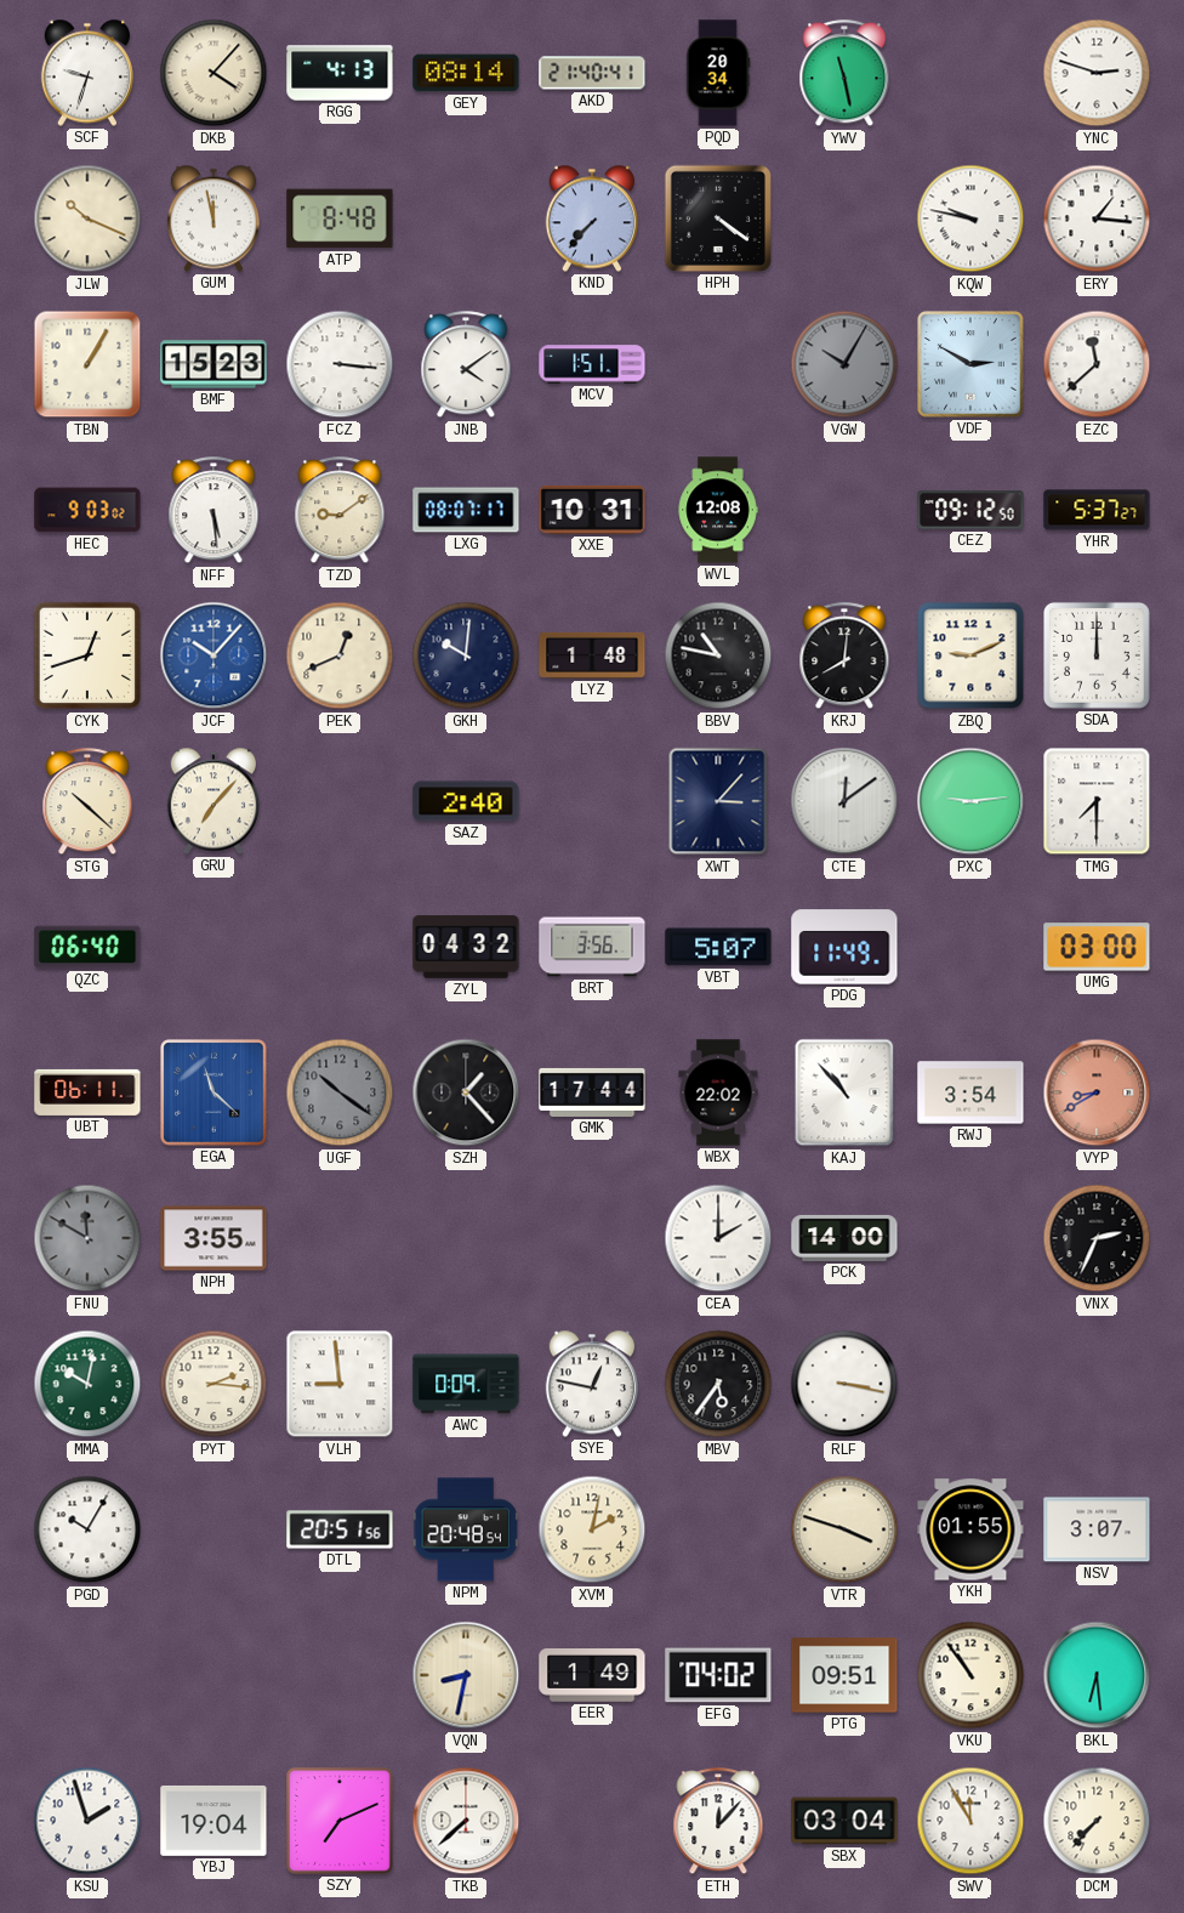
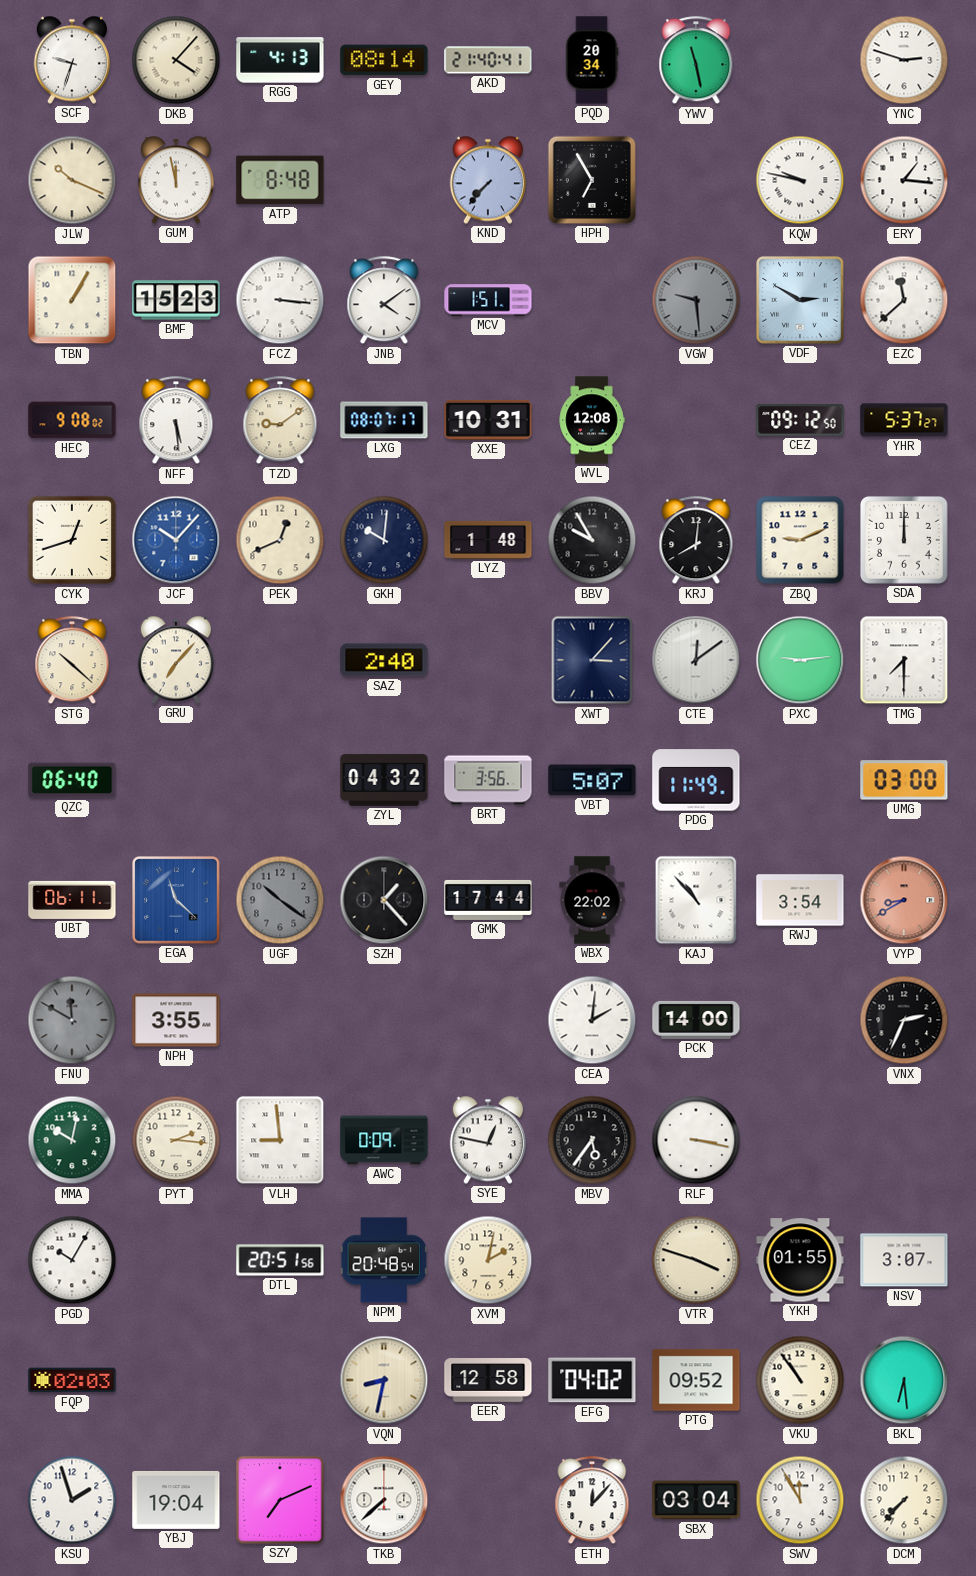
HPH: 4:21 -> 6:55
VGW: 10:05 -> 9:29
HEC: 9:03 -> 9:08
BBV: 10:47 -> 9:55
CEA: 2:00 -> 2:01
FQP: none -> 02:03
EER: 1:49 -> 12:58
PTG: 09:51 -> 09:52
